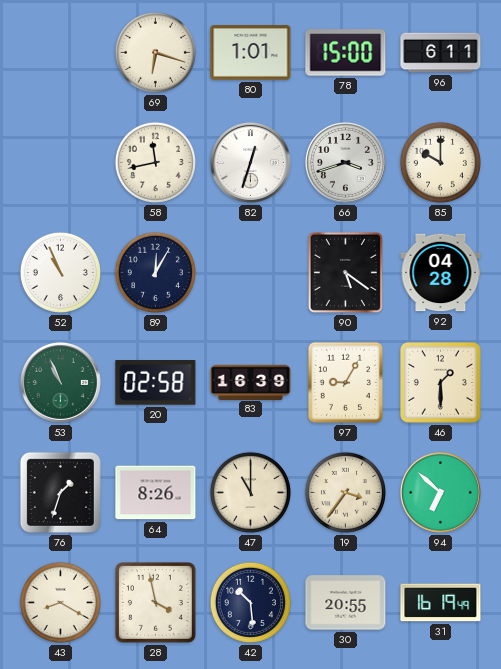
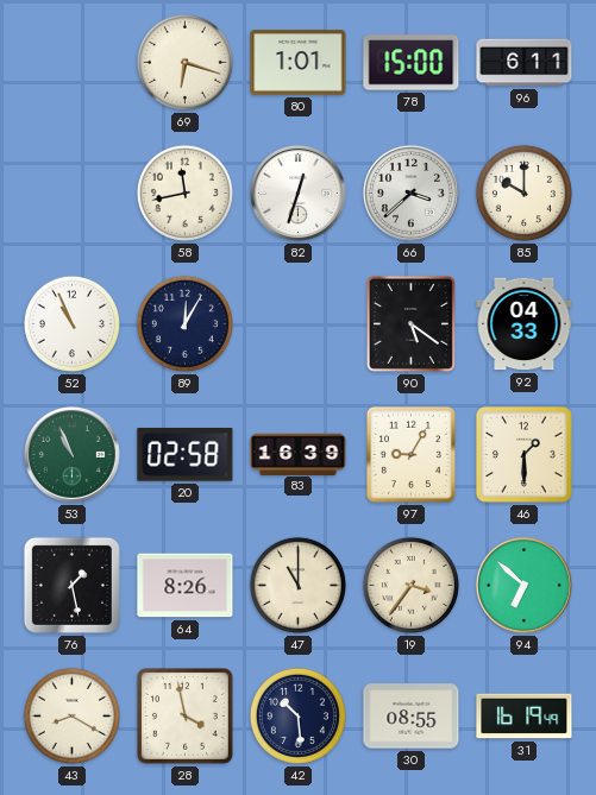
66: 3:42 -> 3:38
92: 04:28 -> 04:33
76: 1:33 -> 1:28
30: 20:55 -> 08:55
